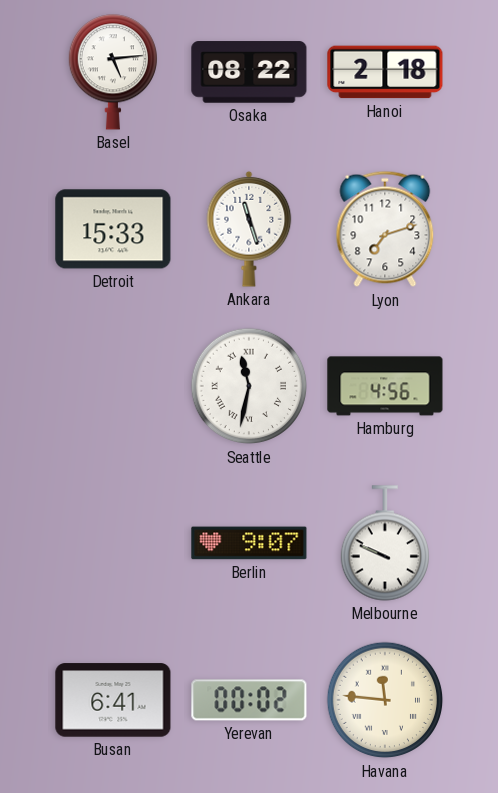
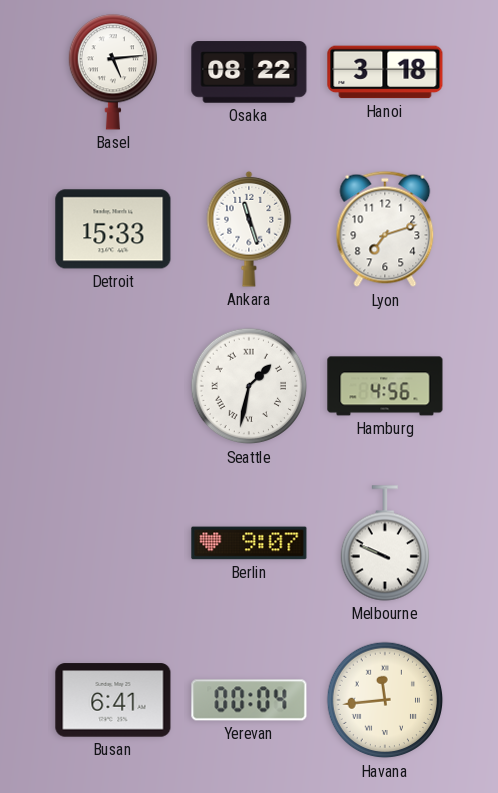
Hanoi: 2:18 -> 3:18
Seattle: 11:32 -> 1:32
Yerevan: 00:02 -> 00:04
Havana: 11:46 -> 11:44
